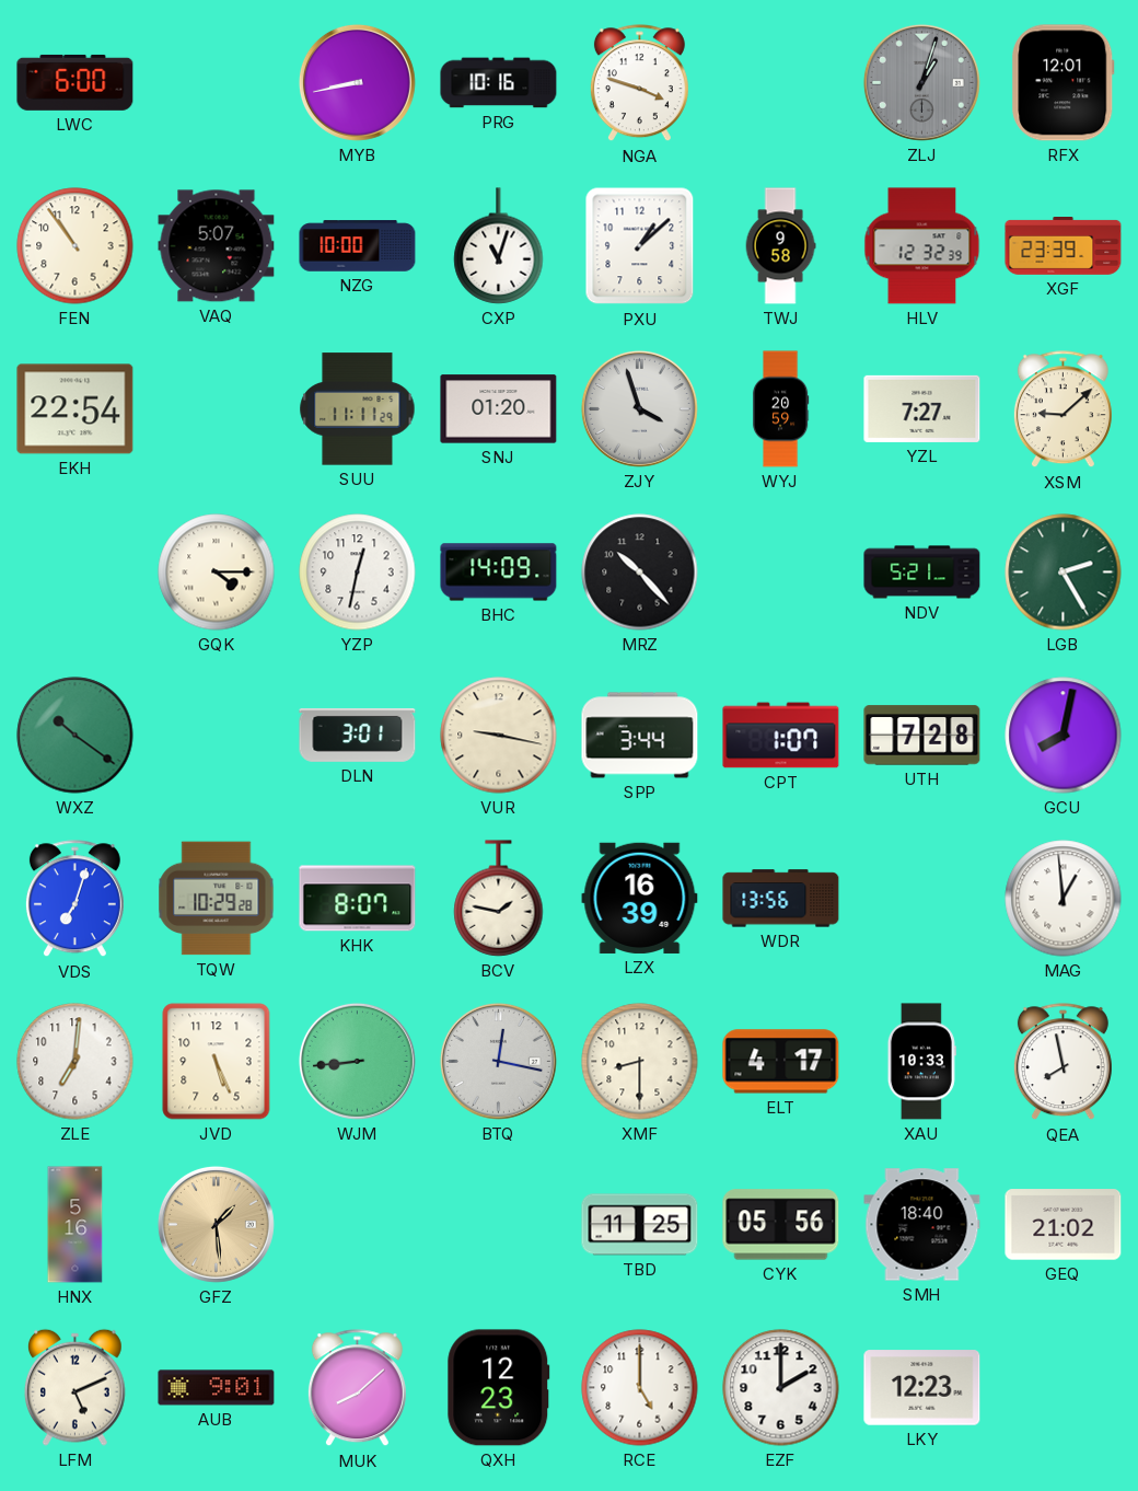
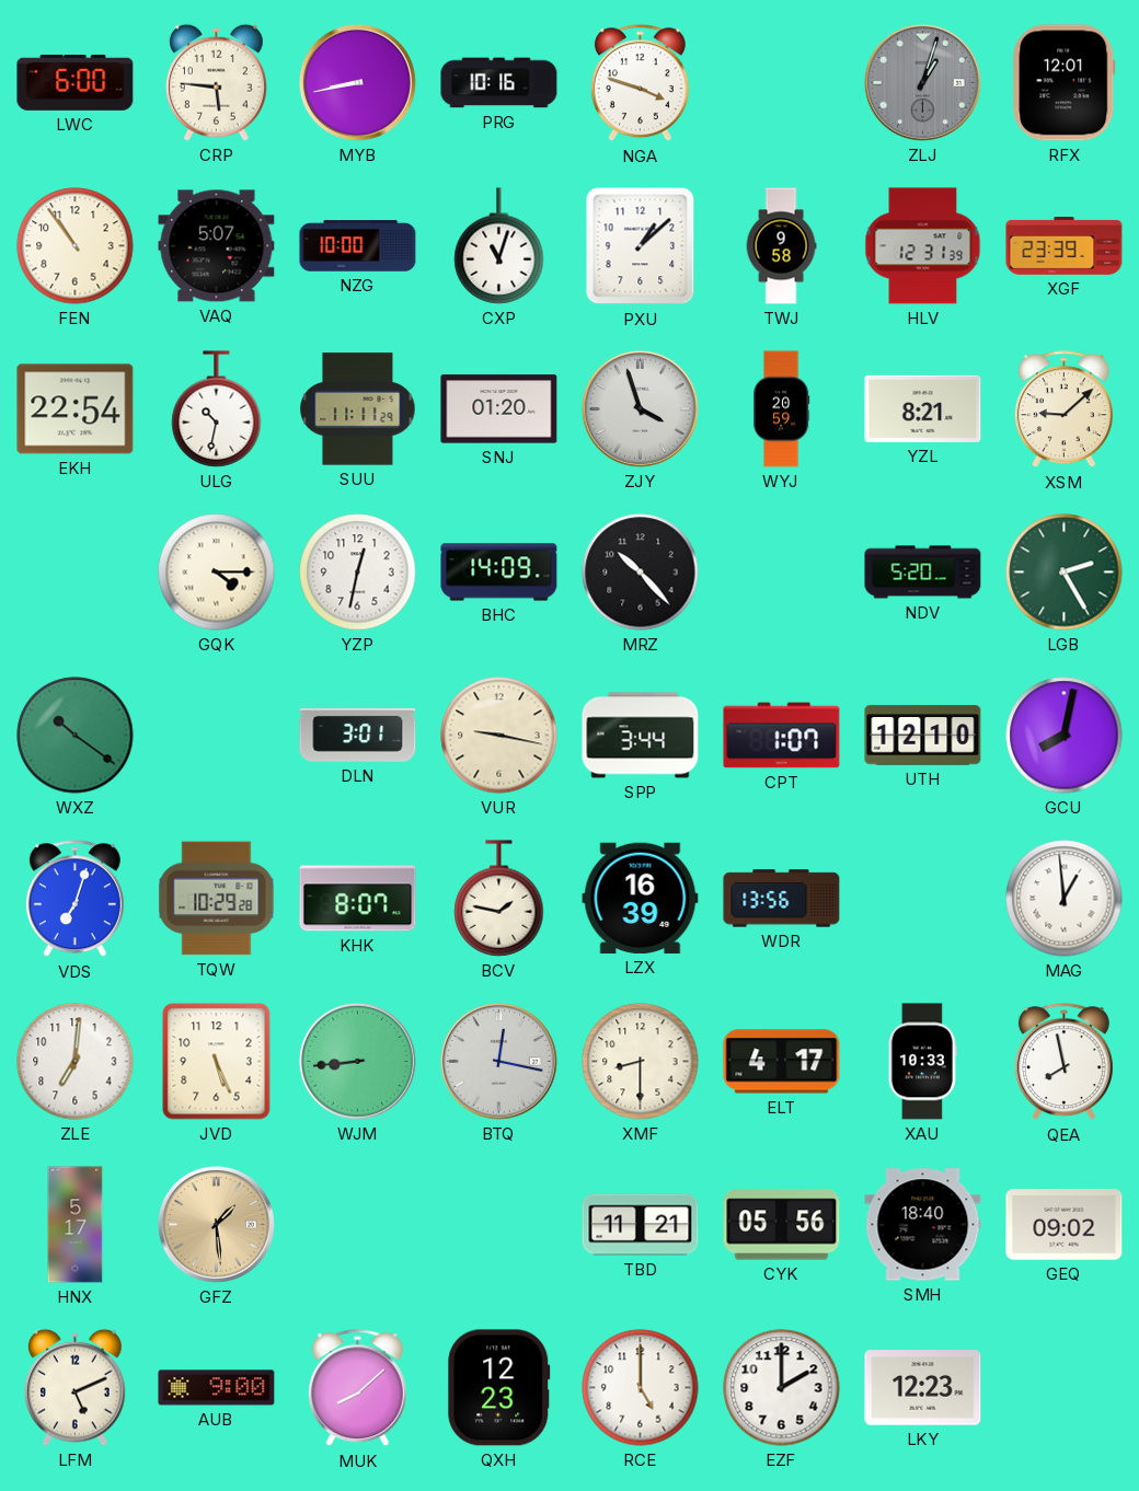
CRP: none -> 5:46
HLV: 12:32 -> 12:31
ULG: none -> 10:32
YZL: 7:27 -> 8:21
NDV: 5:21 -> 5:20
UTH: 7:28 -> 12:10
HNX: 5:16 -> 5:17
TBD: 11:25 -> 11:21
GEQ: 21:02 -> 09:02
AUB: 9:01 -> 9:00
